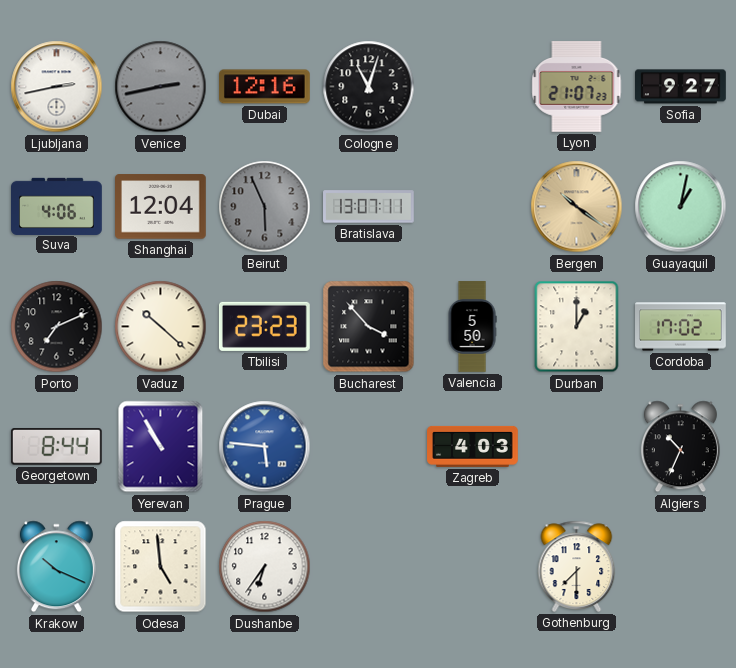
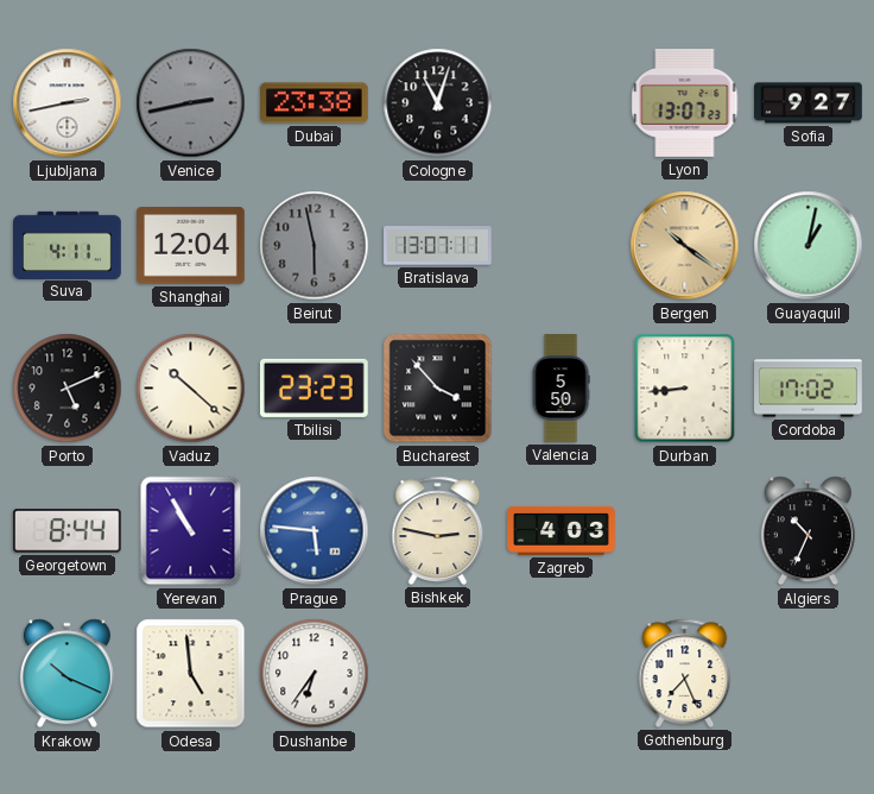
Dubai: 12:16 -> 23:38
Lyon: 21:07 -> 13:07
Suva: 4:06 -> 4:11
Beirut: 5:56 -> 5:58
Porto: 7:11 -> 5:11
Durban: 1:00 -> 8:44
Bishkek: none -> 2:47
Gothenburg: 7:30 -> 7:26
